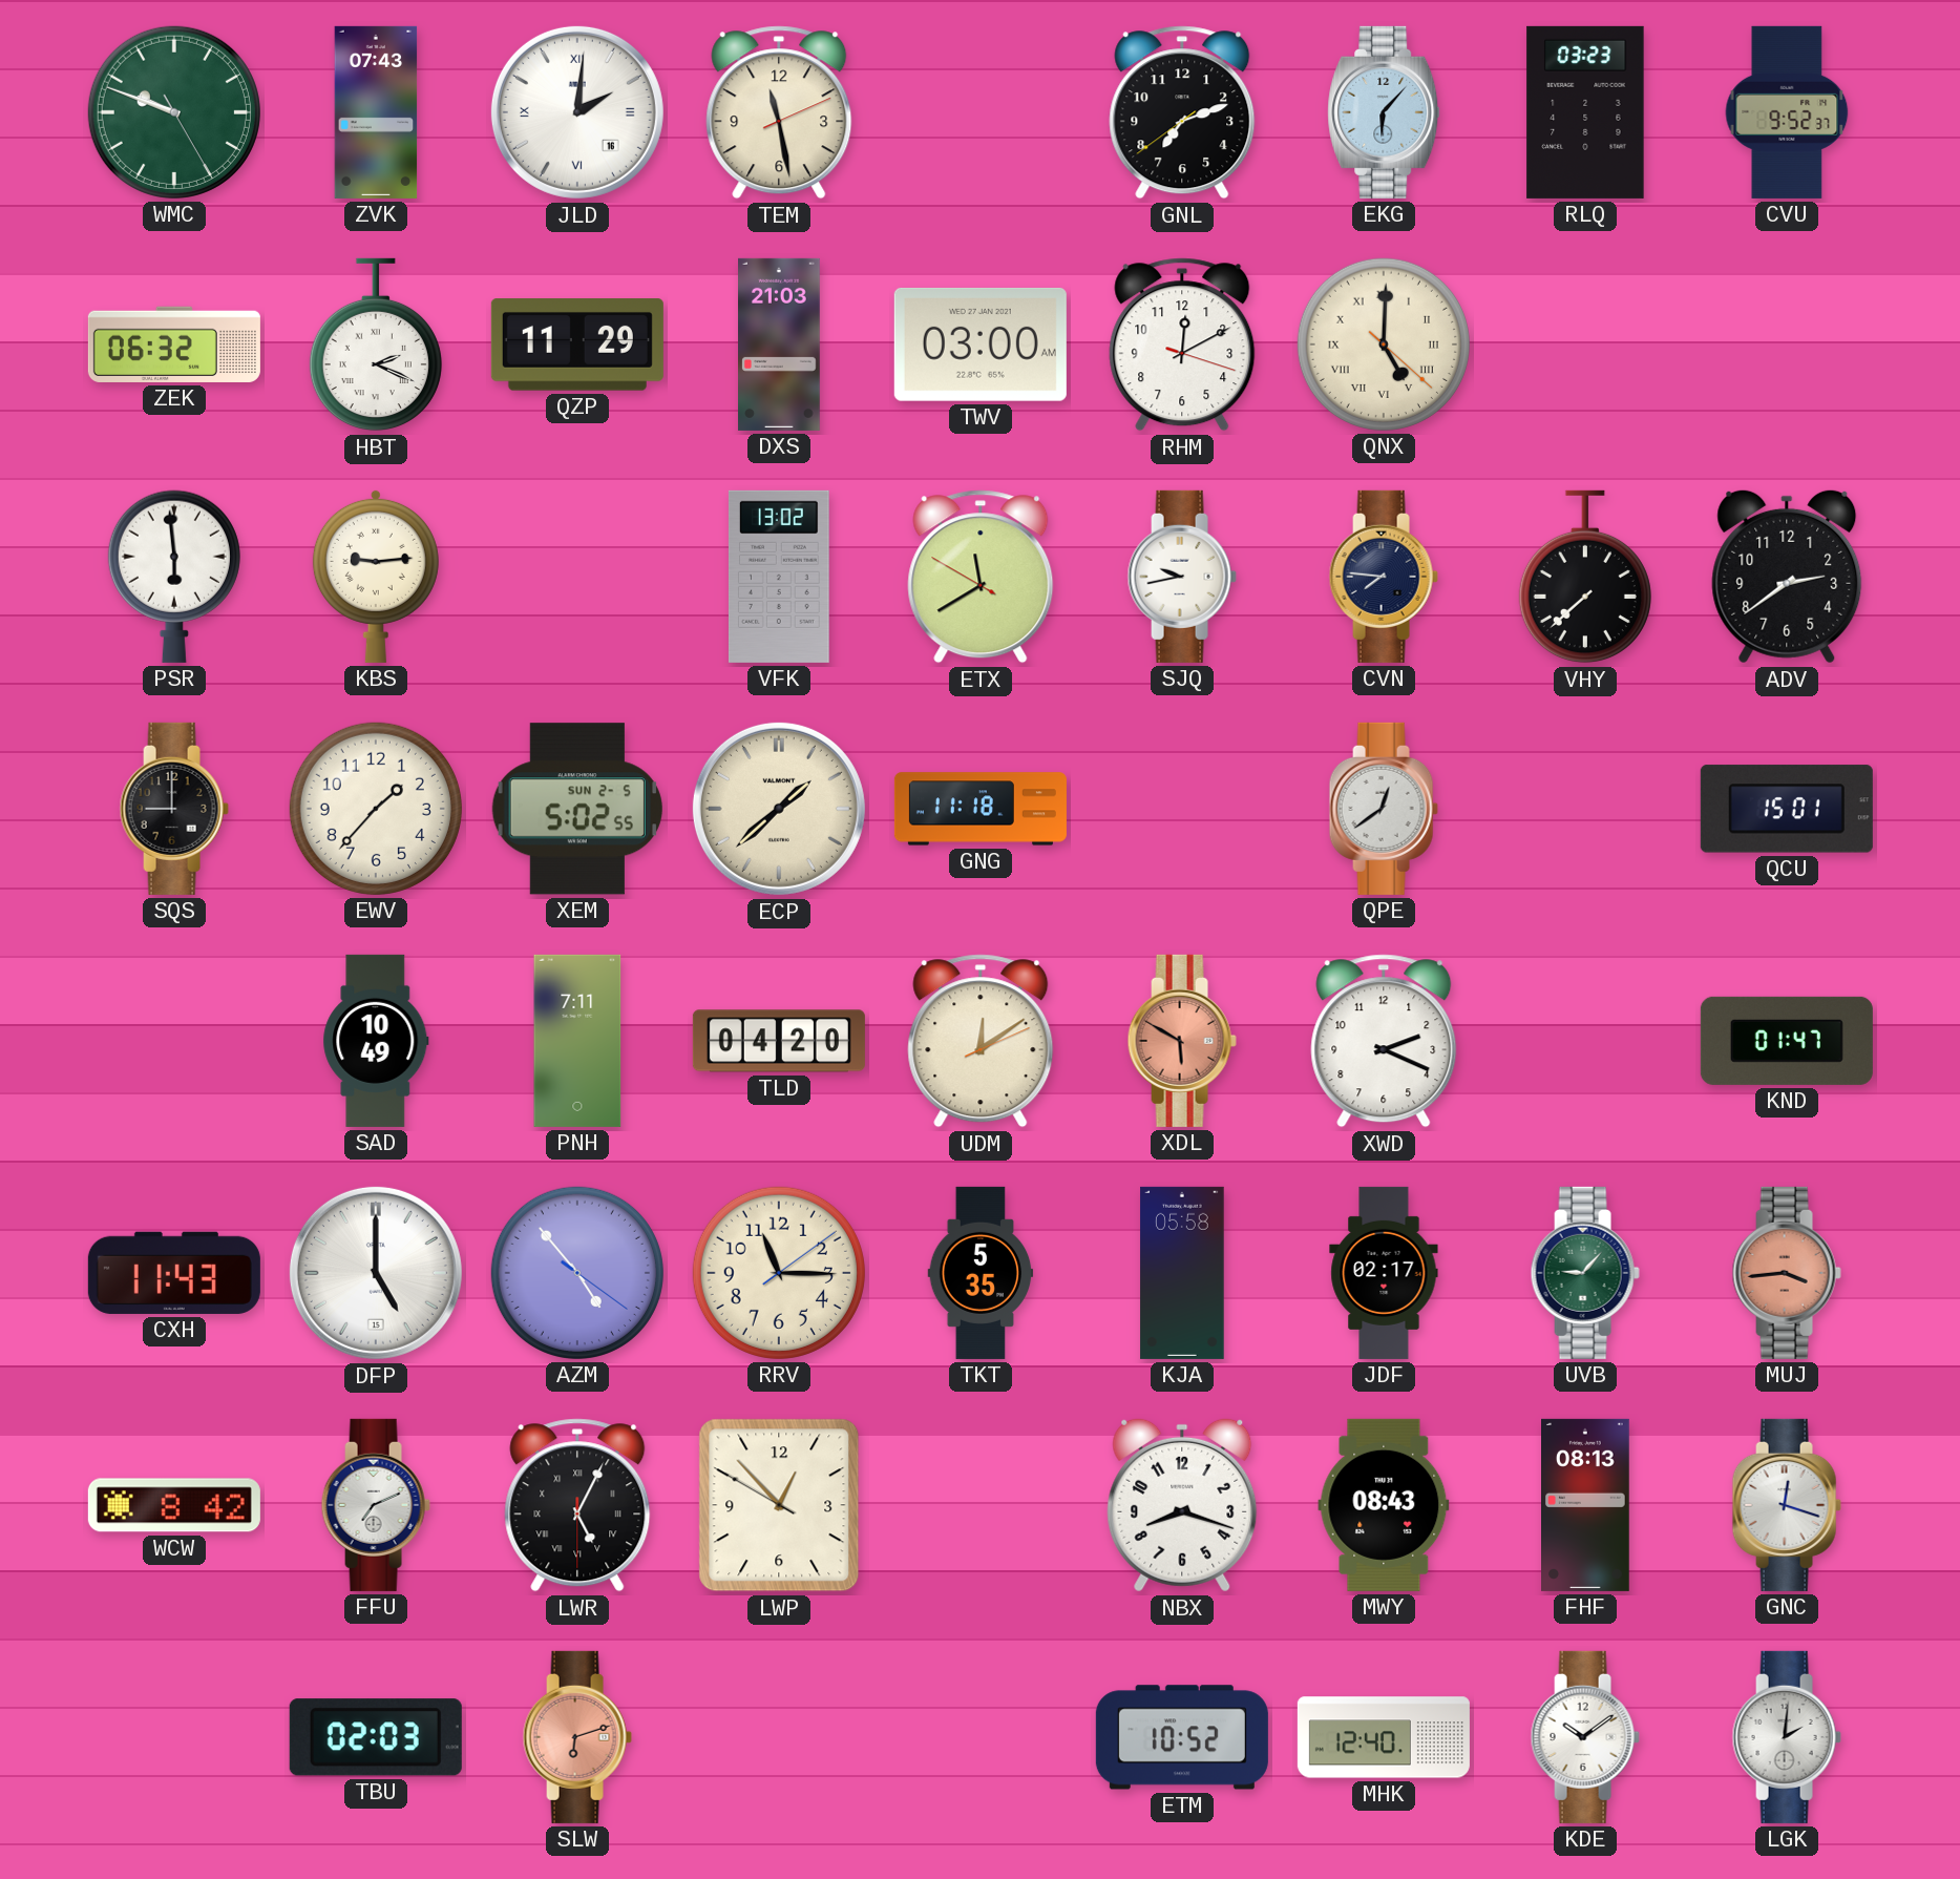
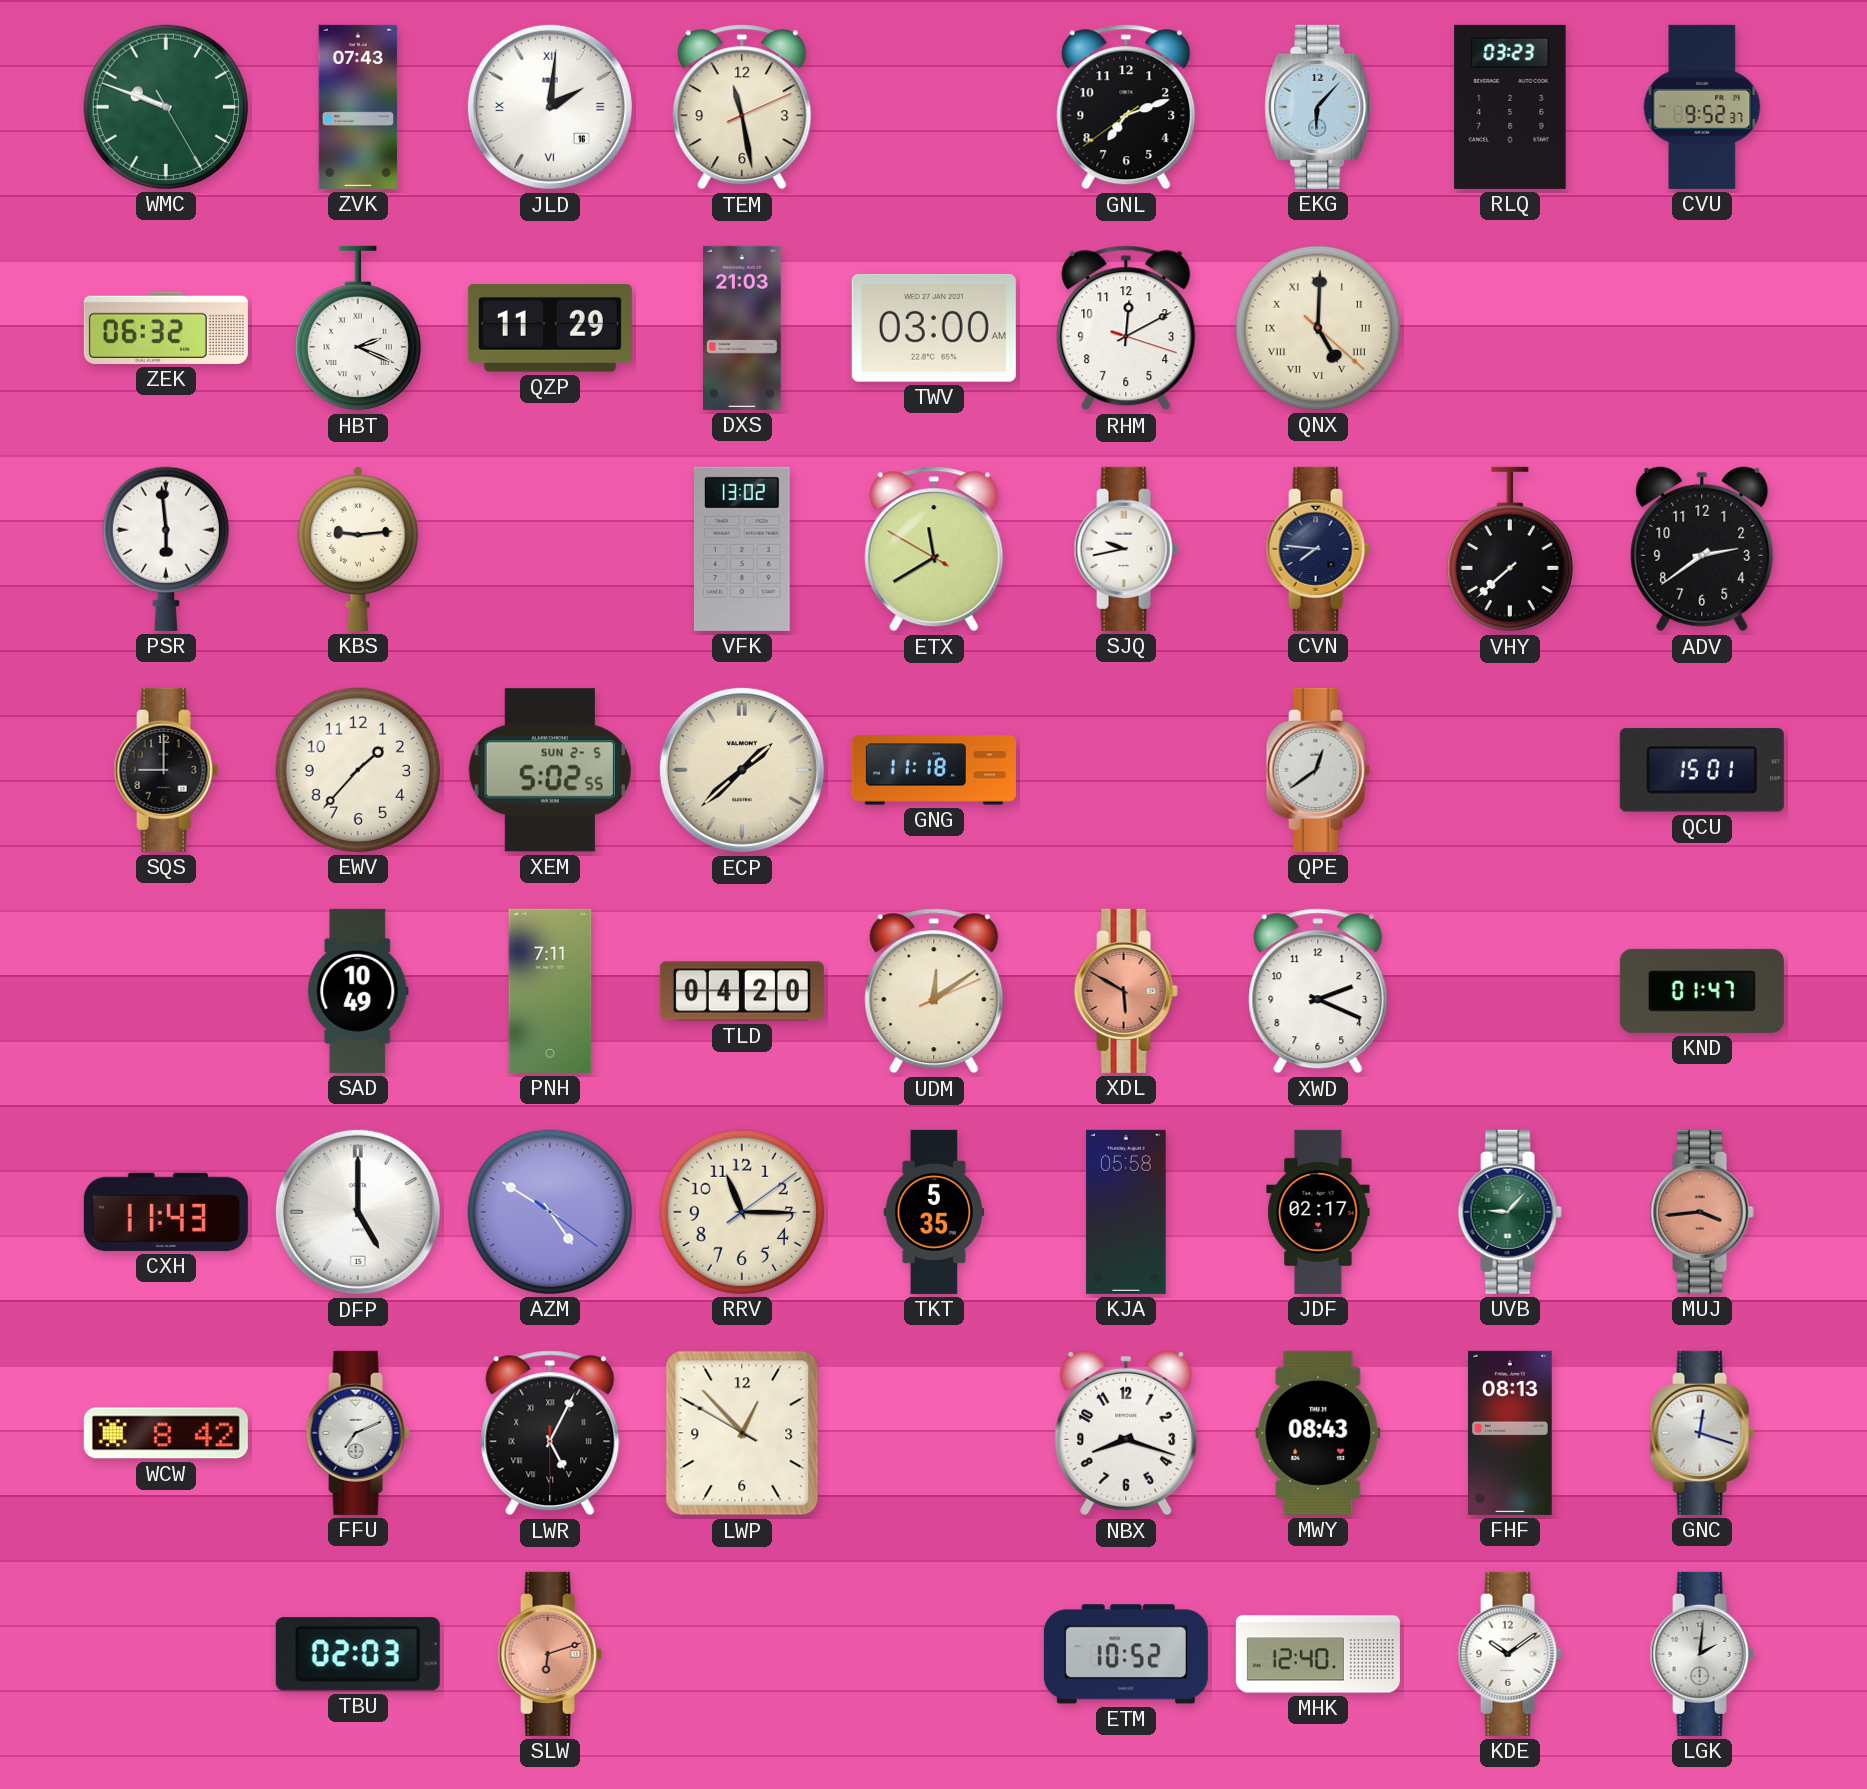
AZM: 4:53 -> 4:50
